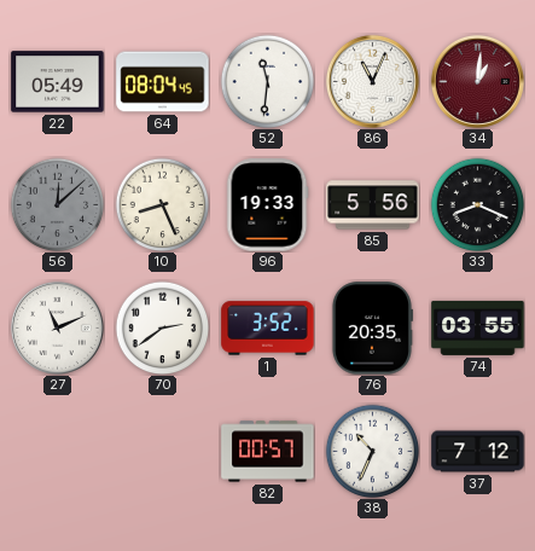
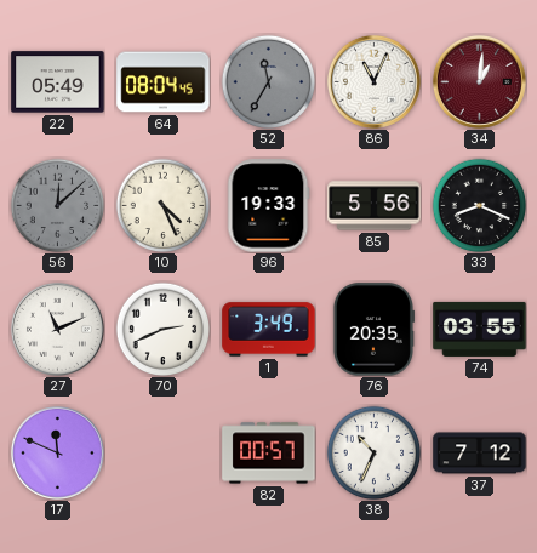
52: 11:31 -> 11:35
52 dial: white -> grey
10: 8:26 -> 4:26
70: 2:39 -> 2:41
1: 3:52 -> 3:49
17: none -> 11:49
